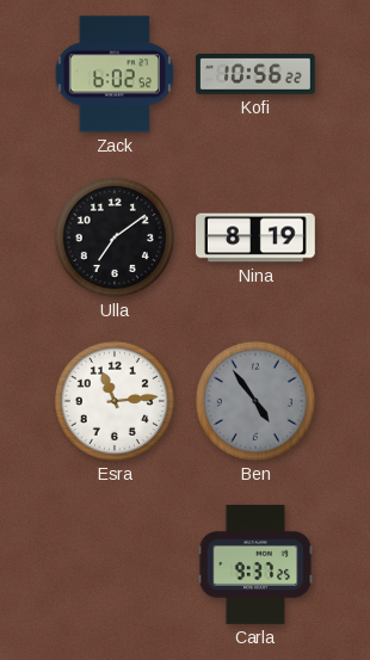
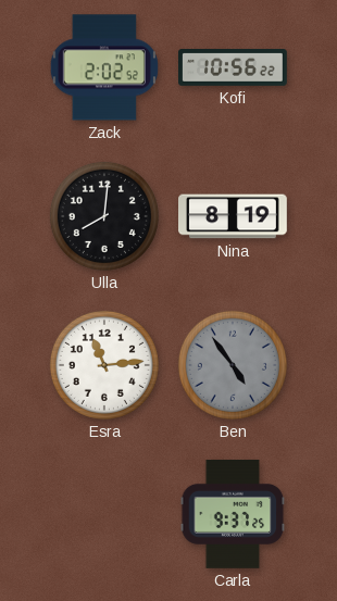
Zack: 6:02 -> 2:02
Ulla: 7:09 -> 8:01
